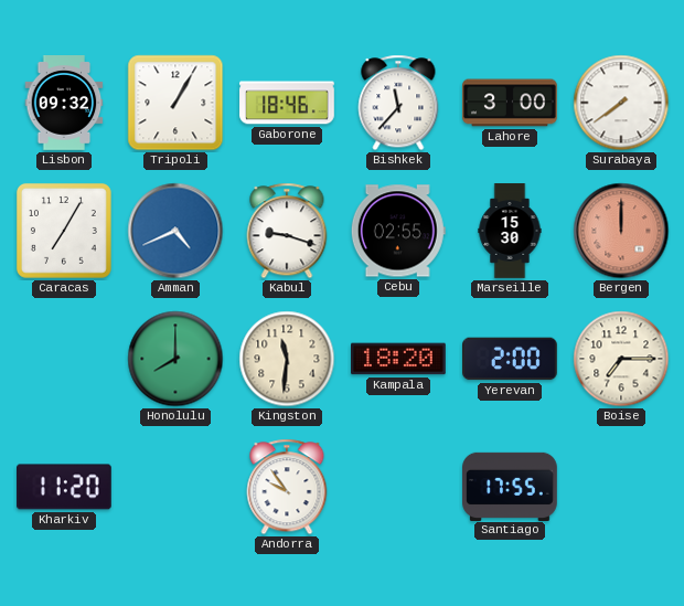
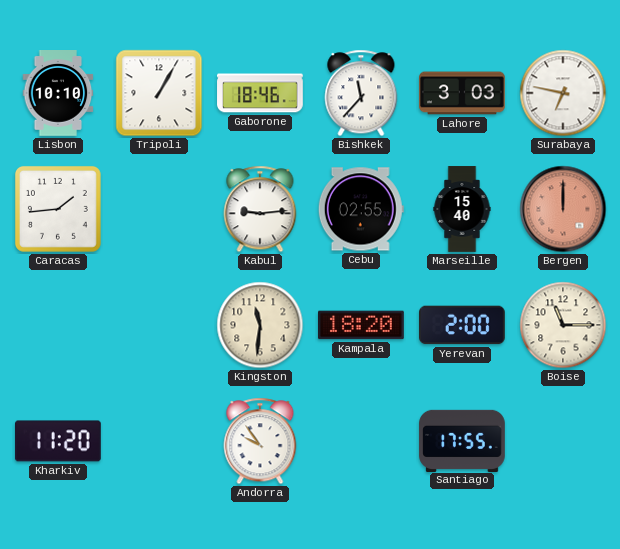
Lisbon: 09:32 -> 10:10
Lahore: 3:00 -> 3:03
Surabaya: 7:39 -> 6:47
Caracas: 7:05 -> 1:44
Amman: 4:41 -> none
Kabul: 9:18 -> 9:14
Marseille: 15:30 -> 15:40
Honolulu: 8:00 -> none
Boise: 7:15 -> 11:15
